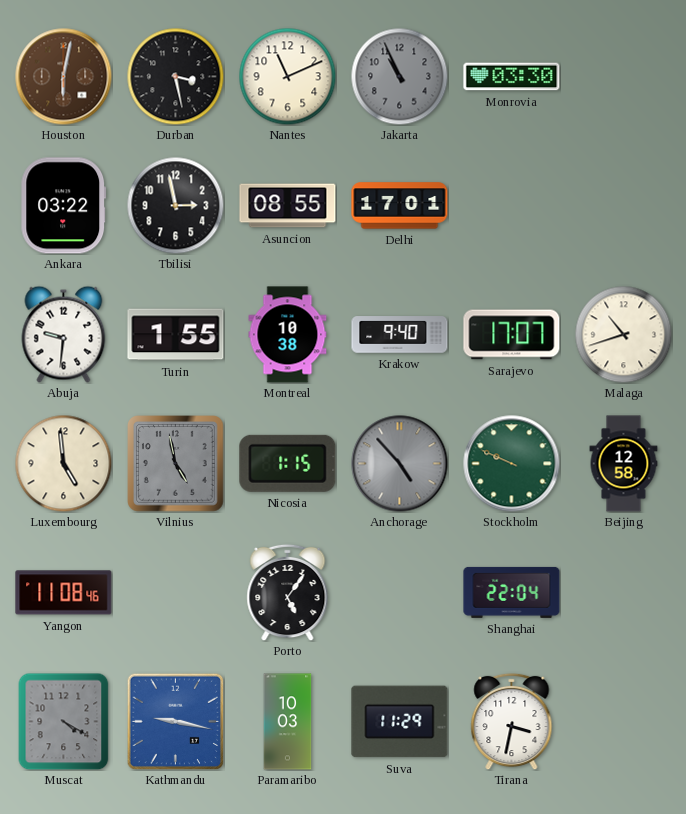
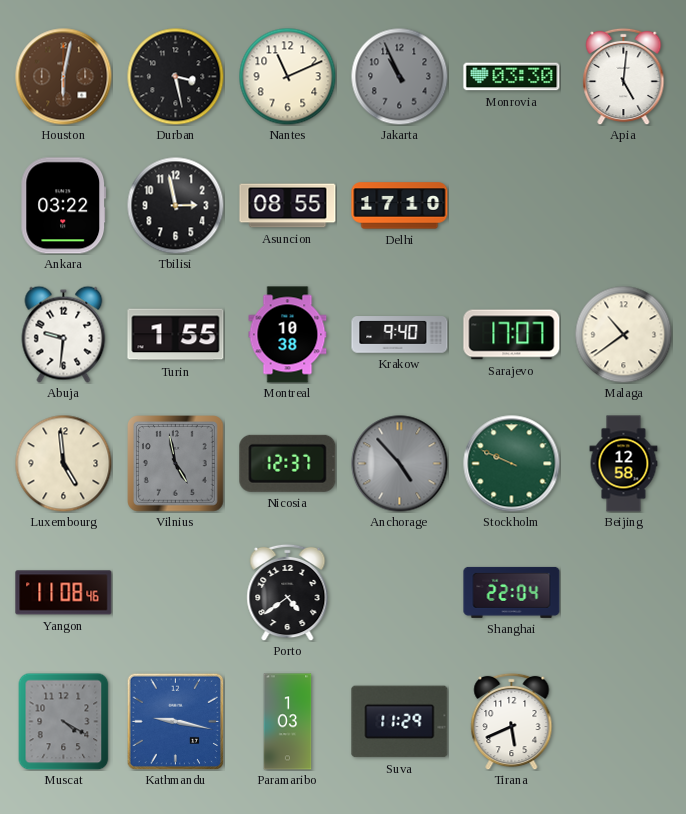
Apia: none -> 5:01
Delhi: 17:01 -> 17:10
Malaga: 10:42 -> 10:39
Nicosia: 1:15 -> 12:37
Porto: 5:06 -> 4:39
Paramaribo: 10:03 -> 1:03
Tirana: 3:32 -> 5:41
